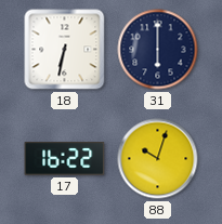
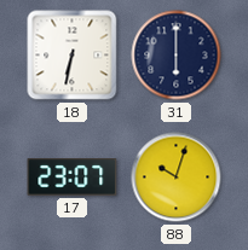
17: 16:22 -> 23:07
